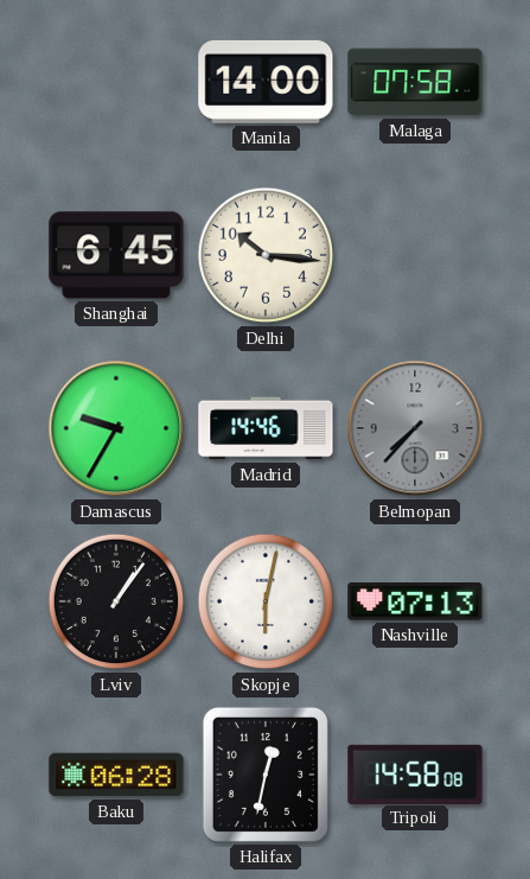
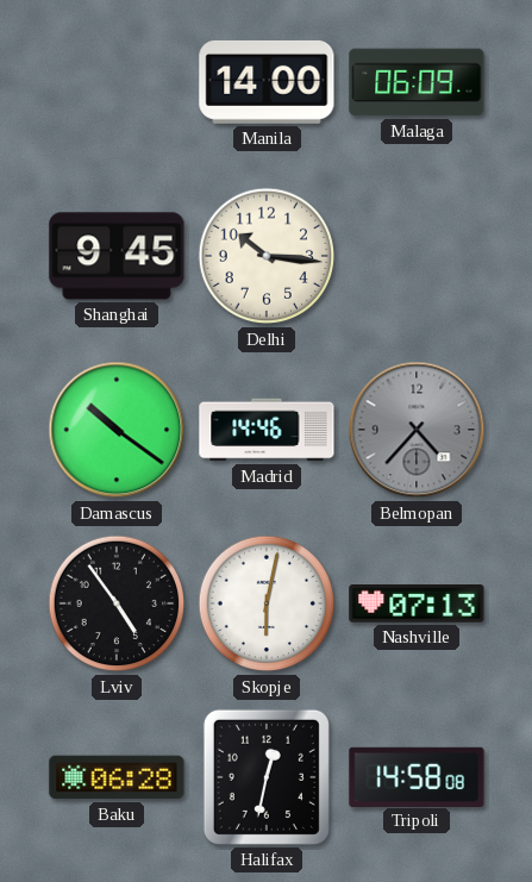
Malaga: 07:58 -> 06:09
Shanghai: 6:45 -> 9:45
Damascus: 9:35 -> 10:21
Belmopan: 7:37 -> 4:37
Lviv: 1:06 -> 4:54
